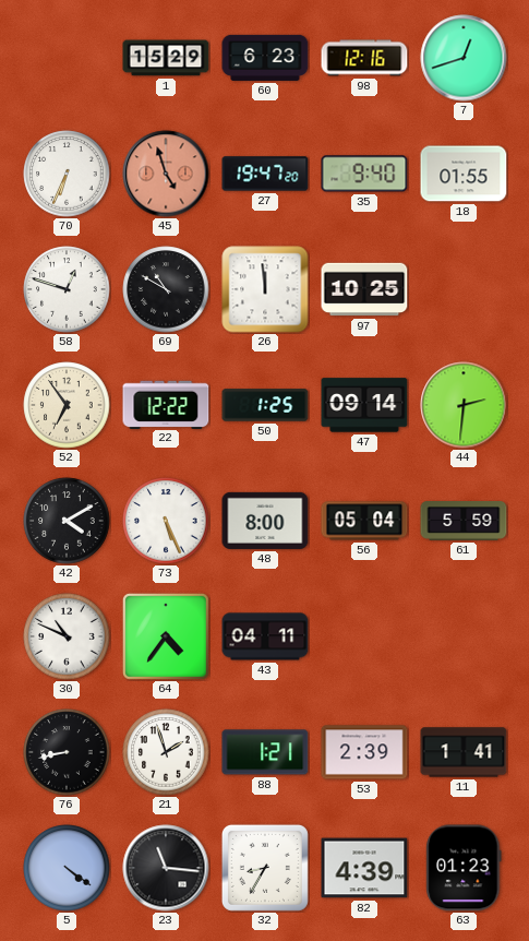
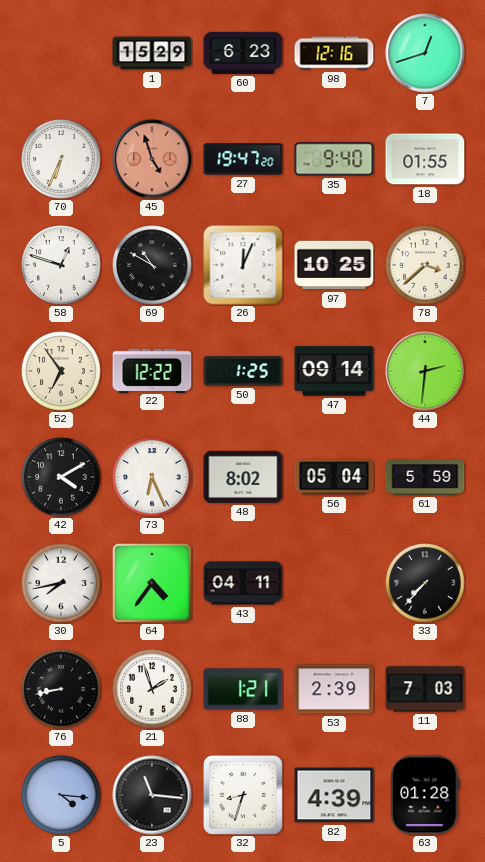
26: 11:59 -> 12:04
78: none -> 3:38
73: 5:26 -> 6:26
48: 8:00 -> 8:02
30: 10:49 -> 7:43
33: none -> 7:37
11: 1:41 -> 7:03
5: 4:21 -> 4:16
32: 8:35 -> 8:33
63: 01:23 -> 01:28
